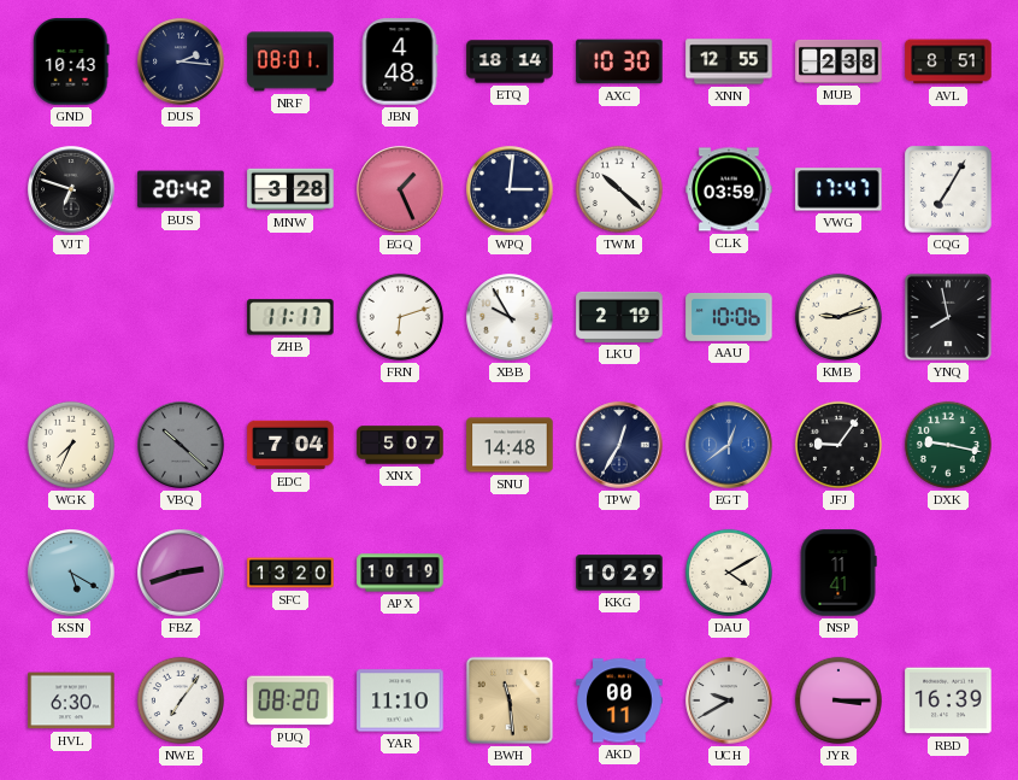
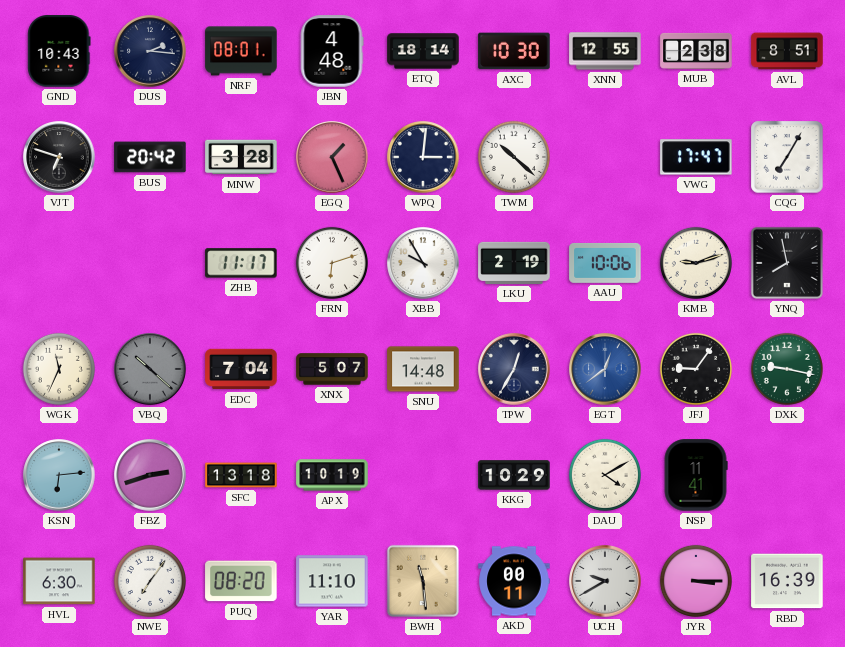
CLK: 03:59 -> none
WGK: 7:34 -> 11:34
KSN: 5:20 -> 6:14
SFC: 13:20 -> 13:18
